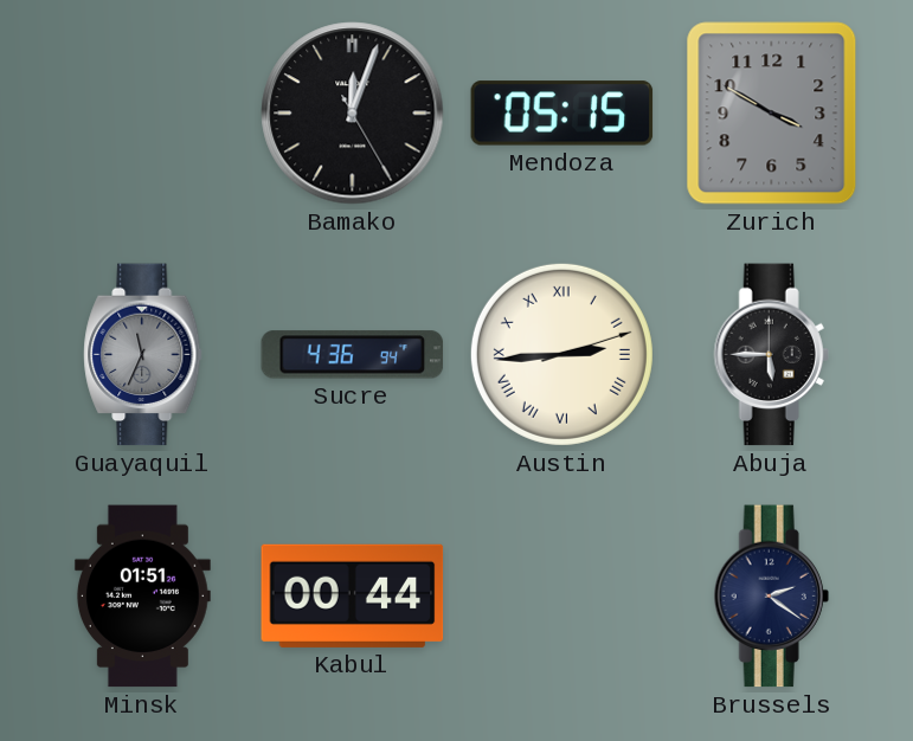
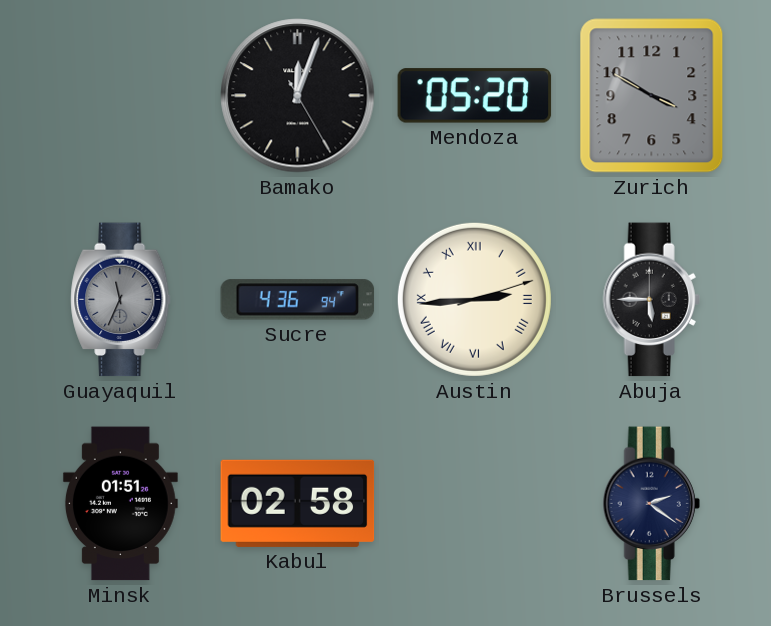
Mendoza: 05:15 -> 05:20
Kabul: 00:44 -> 02:58
